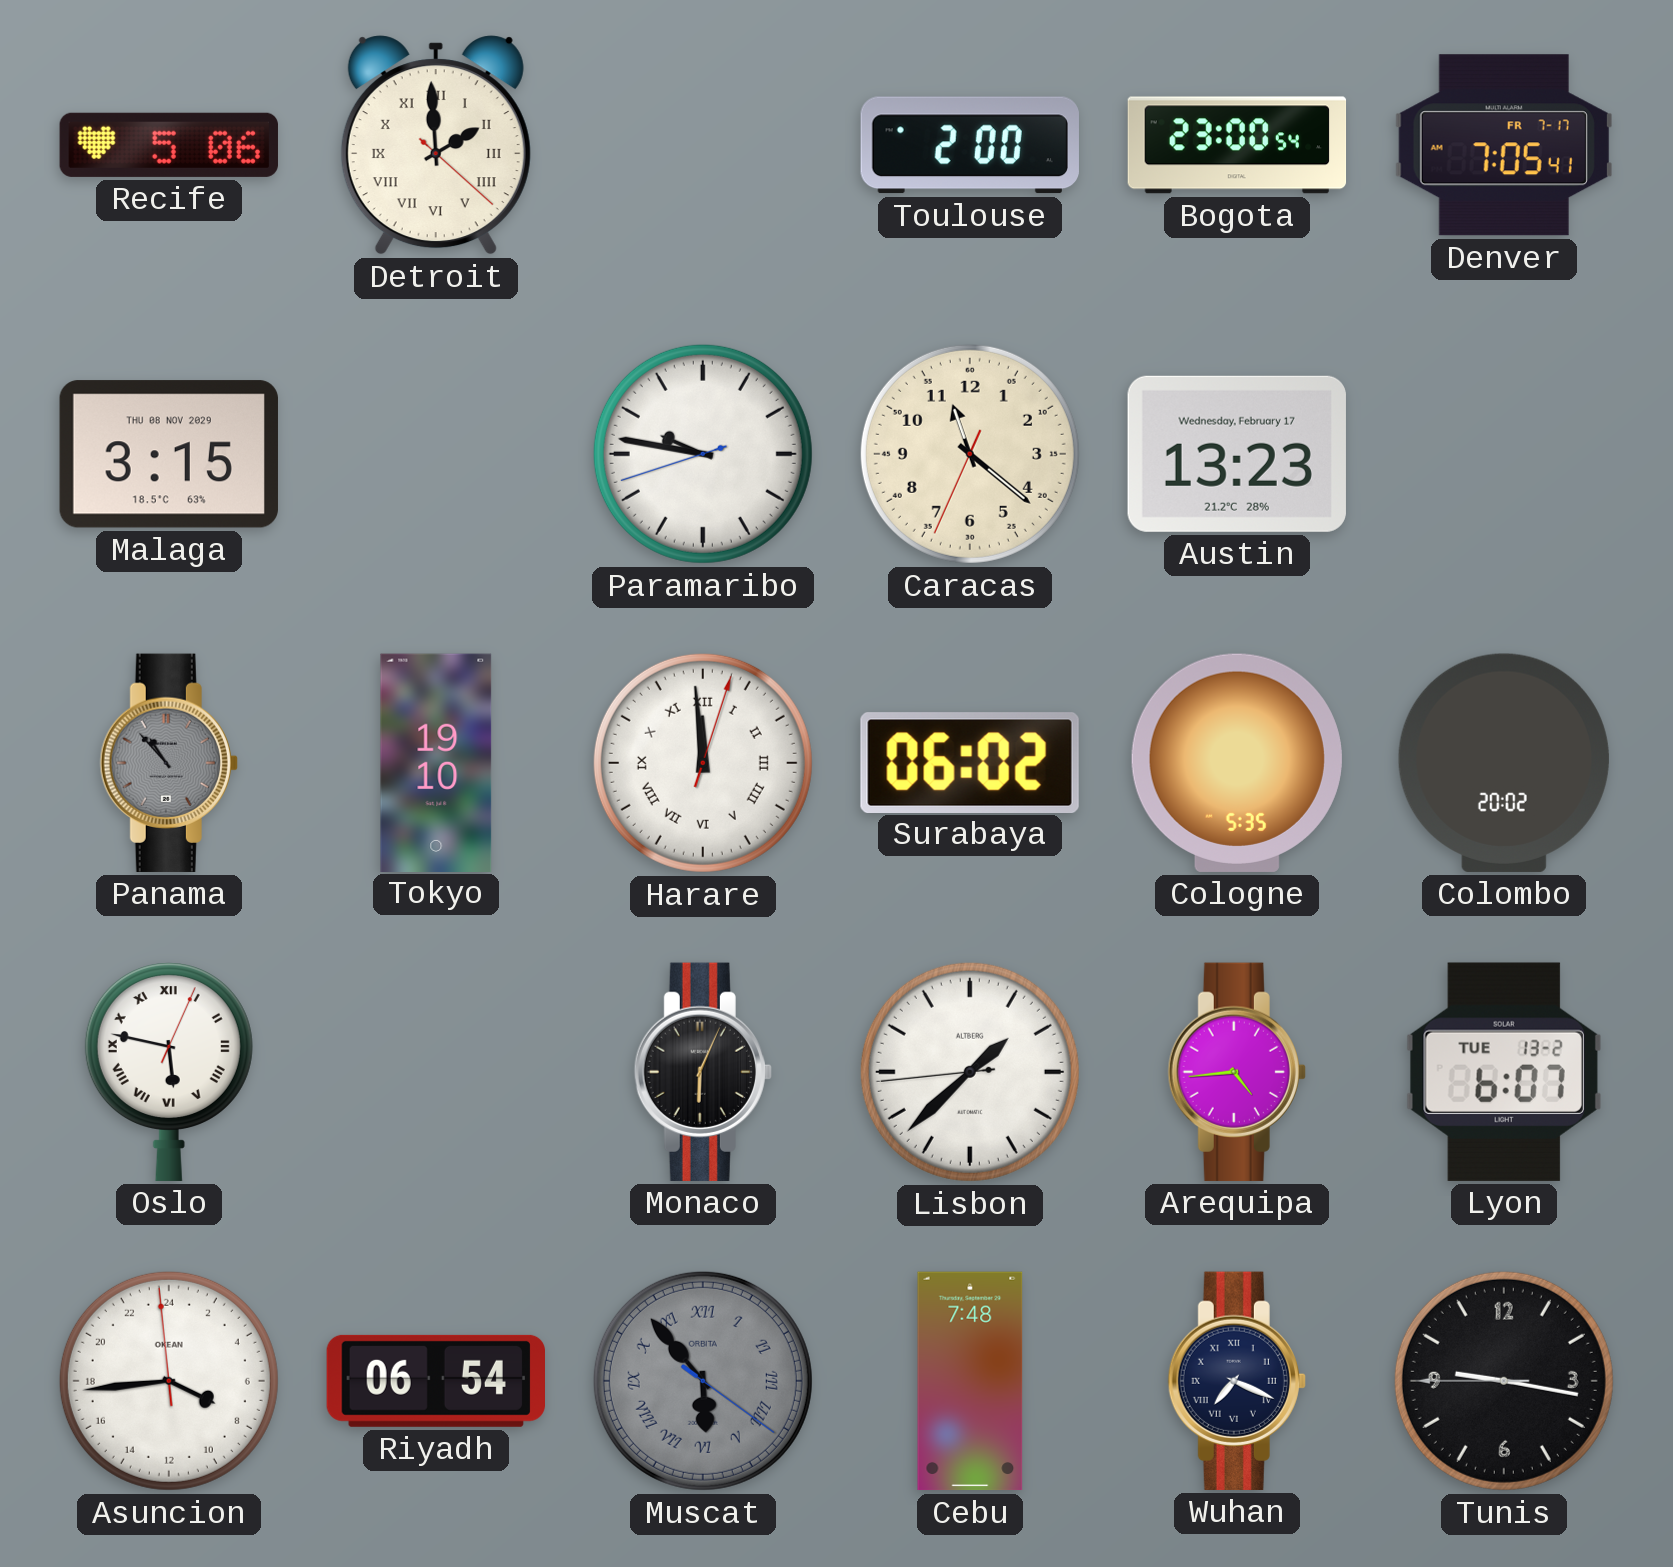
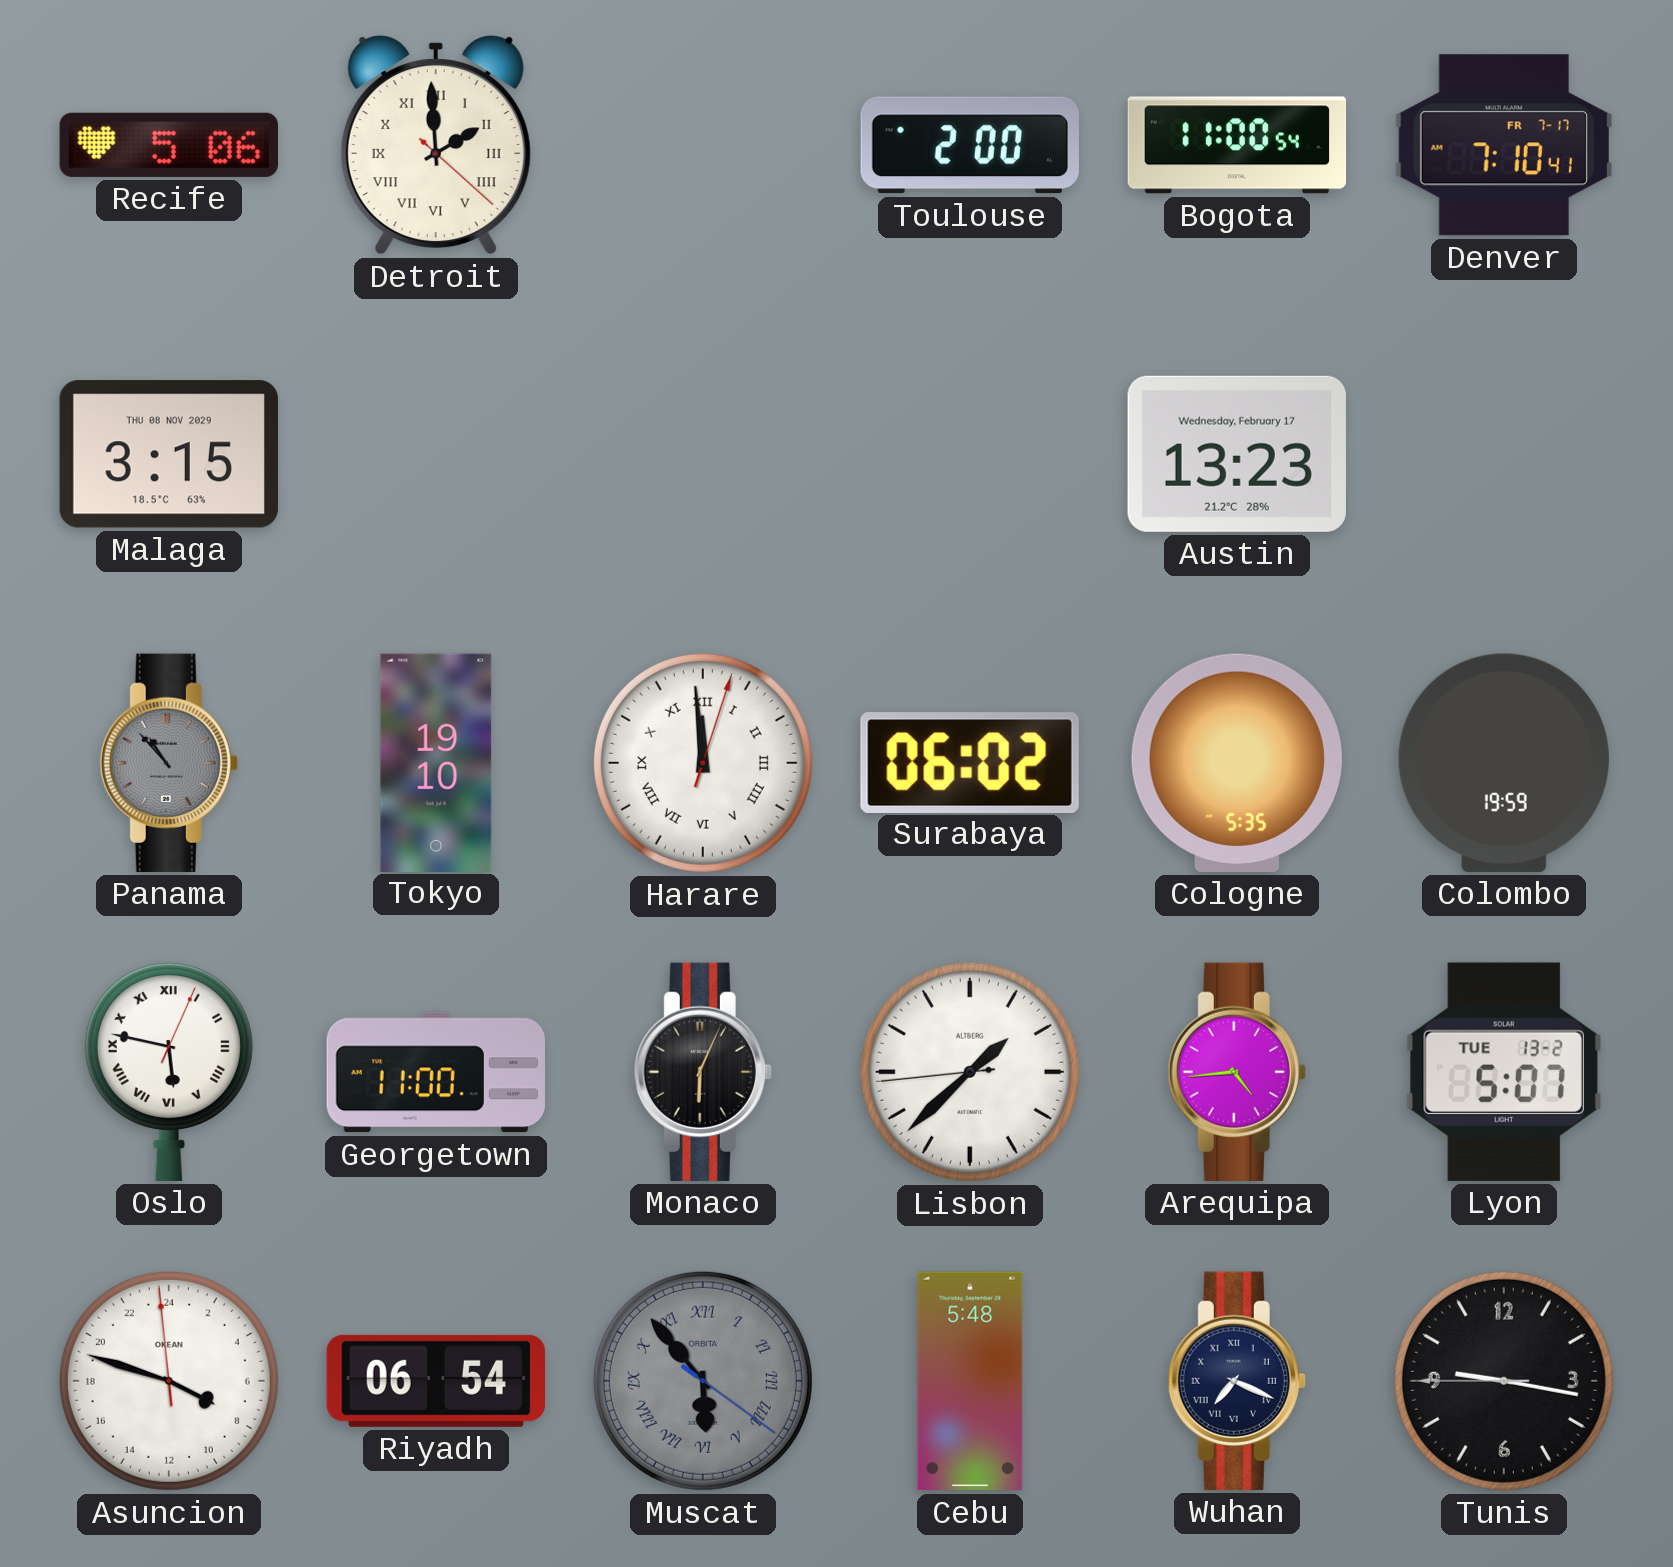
Bogota: 23:00 -> 11:00
Denver: 7:05 -> 7:10
Paramaribo: 9:46 -> none
Caracas: 11:21 -> none
Colombo: 20:02 -> 19:59
Georgetown: none -> 11:00
Lyon: 6:07 -> 5:07
Asuncion: 7:43 -> 7:47
Cebu: 7:48 -> 5:48
